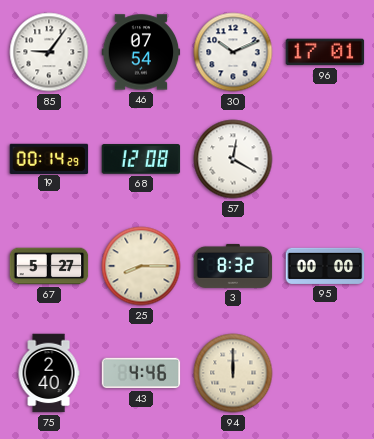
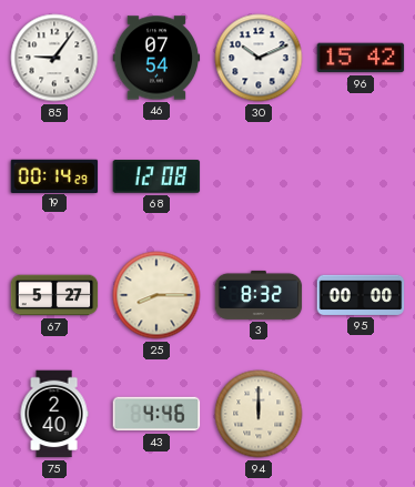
96: 17:01 -> 15:42
57: 12:20 -> none
